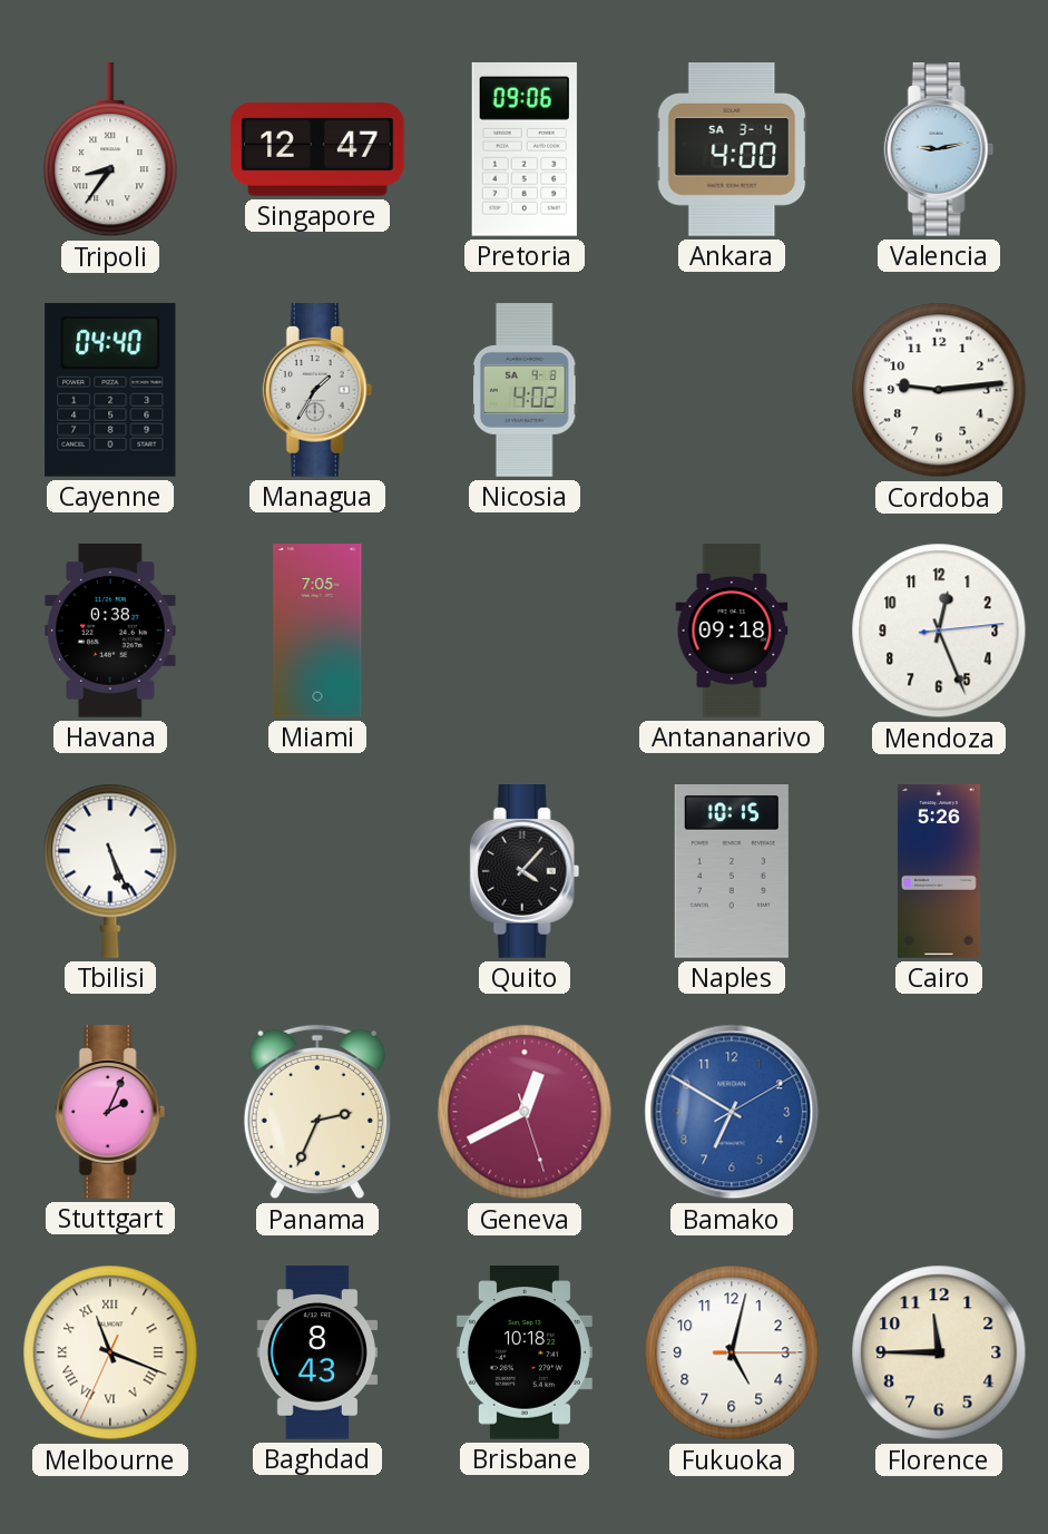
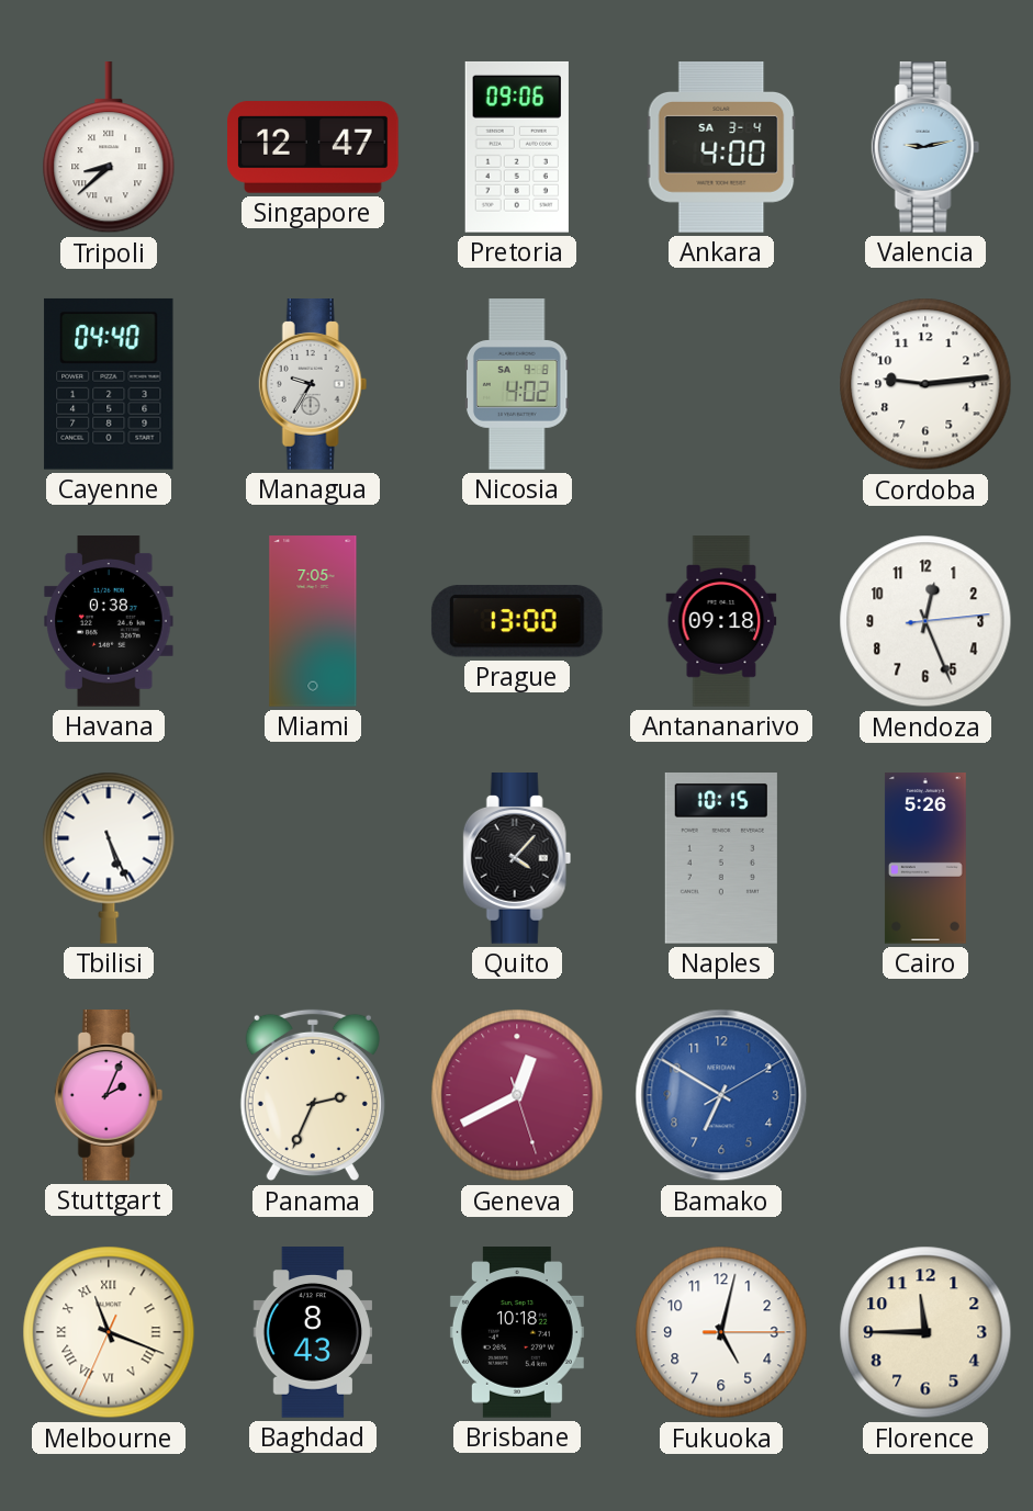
Tripoli: 8:36 -> 8:38
Managua: 1:35 -> 9:35
Prague: none -> 13:00
